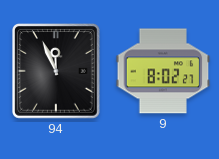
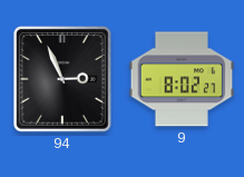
94: 11:56 -> 2:56
